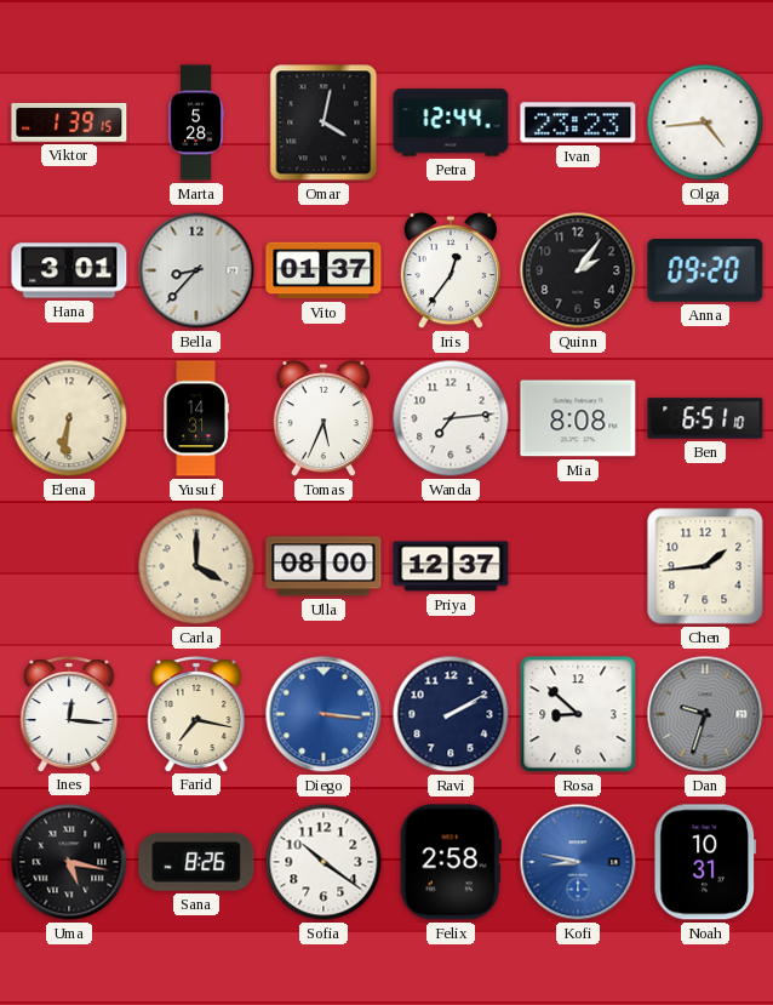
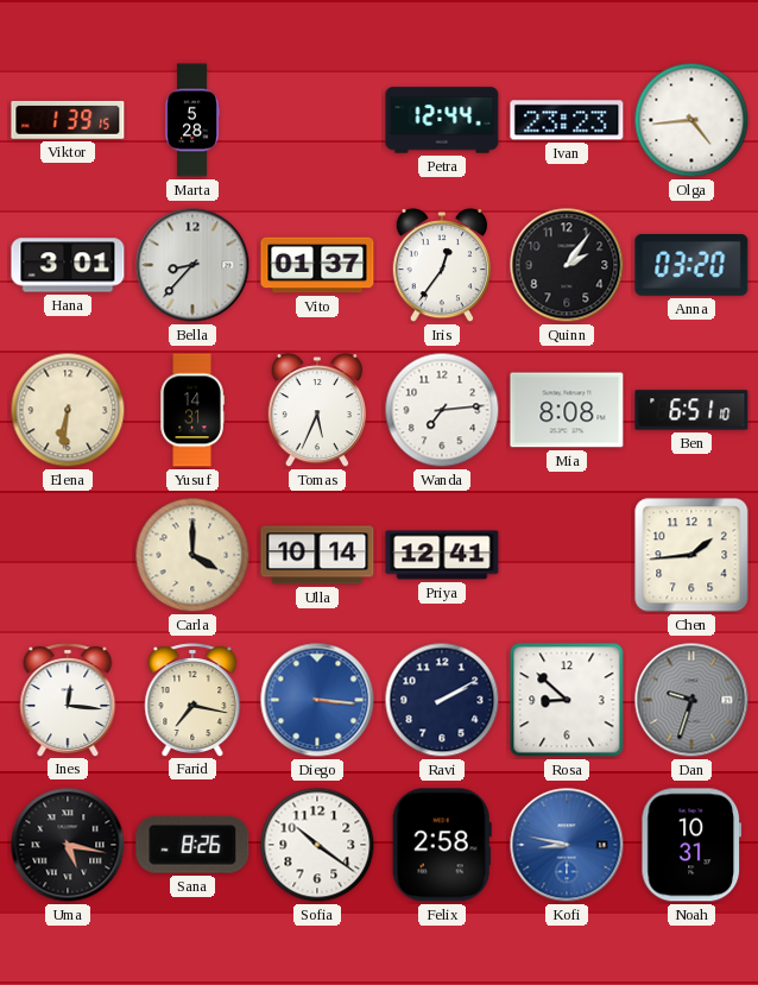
Omar: 4:02 -> none
Anna: 09:20 -> 03:20
Ulla: 08:00 -> 10:14
Priya: 12:37 -> 12:41
